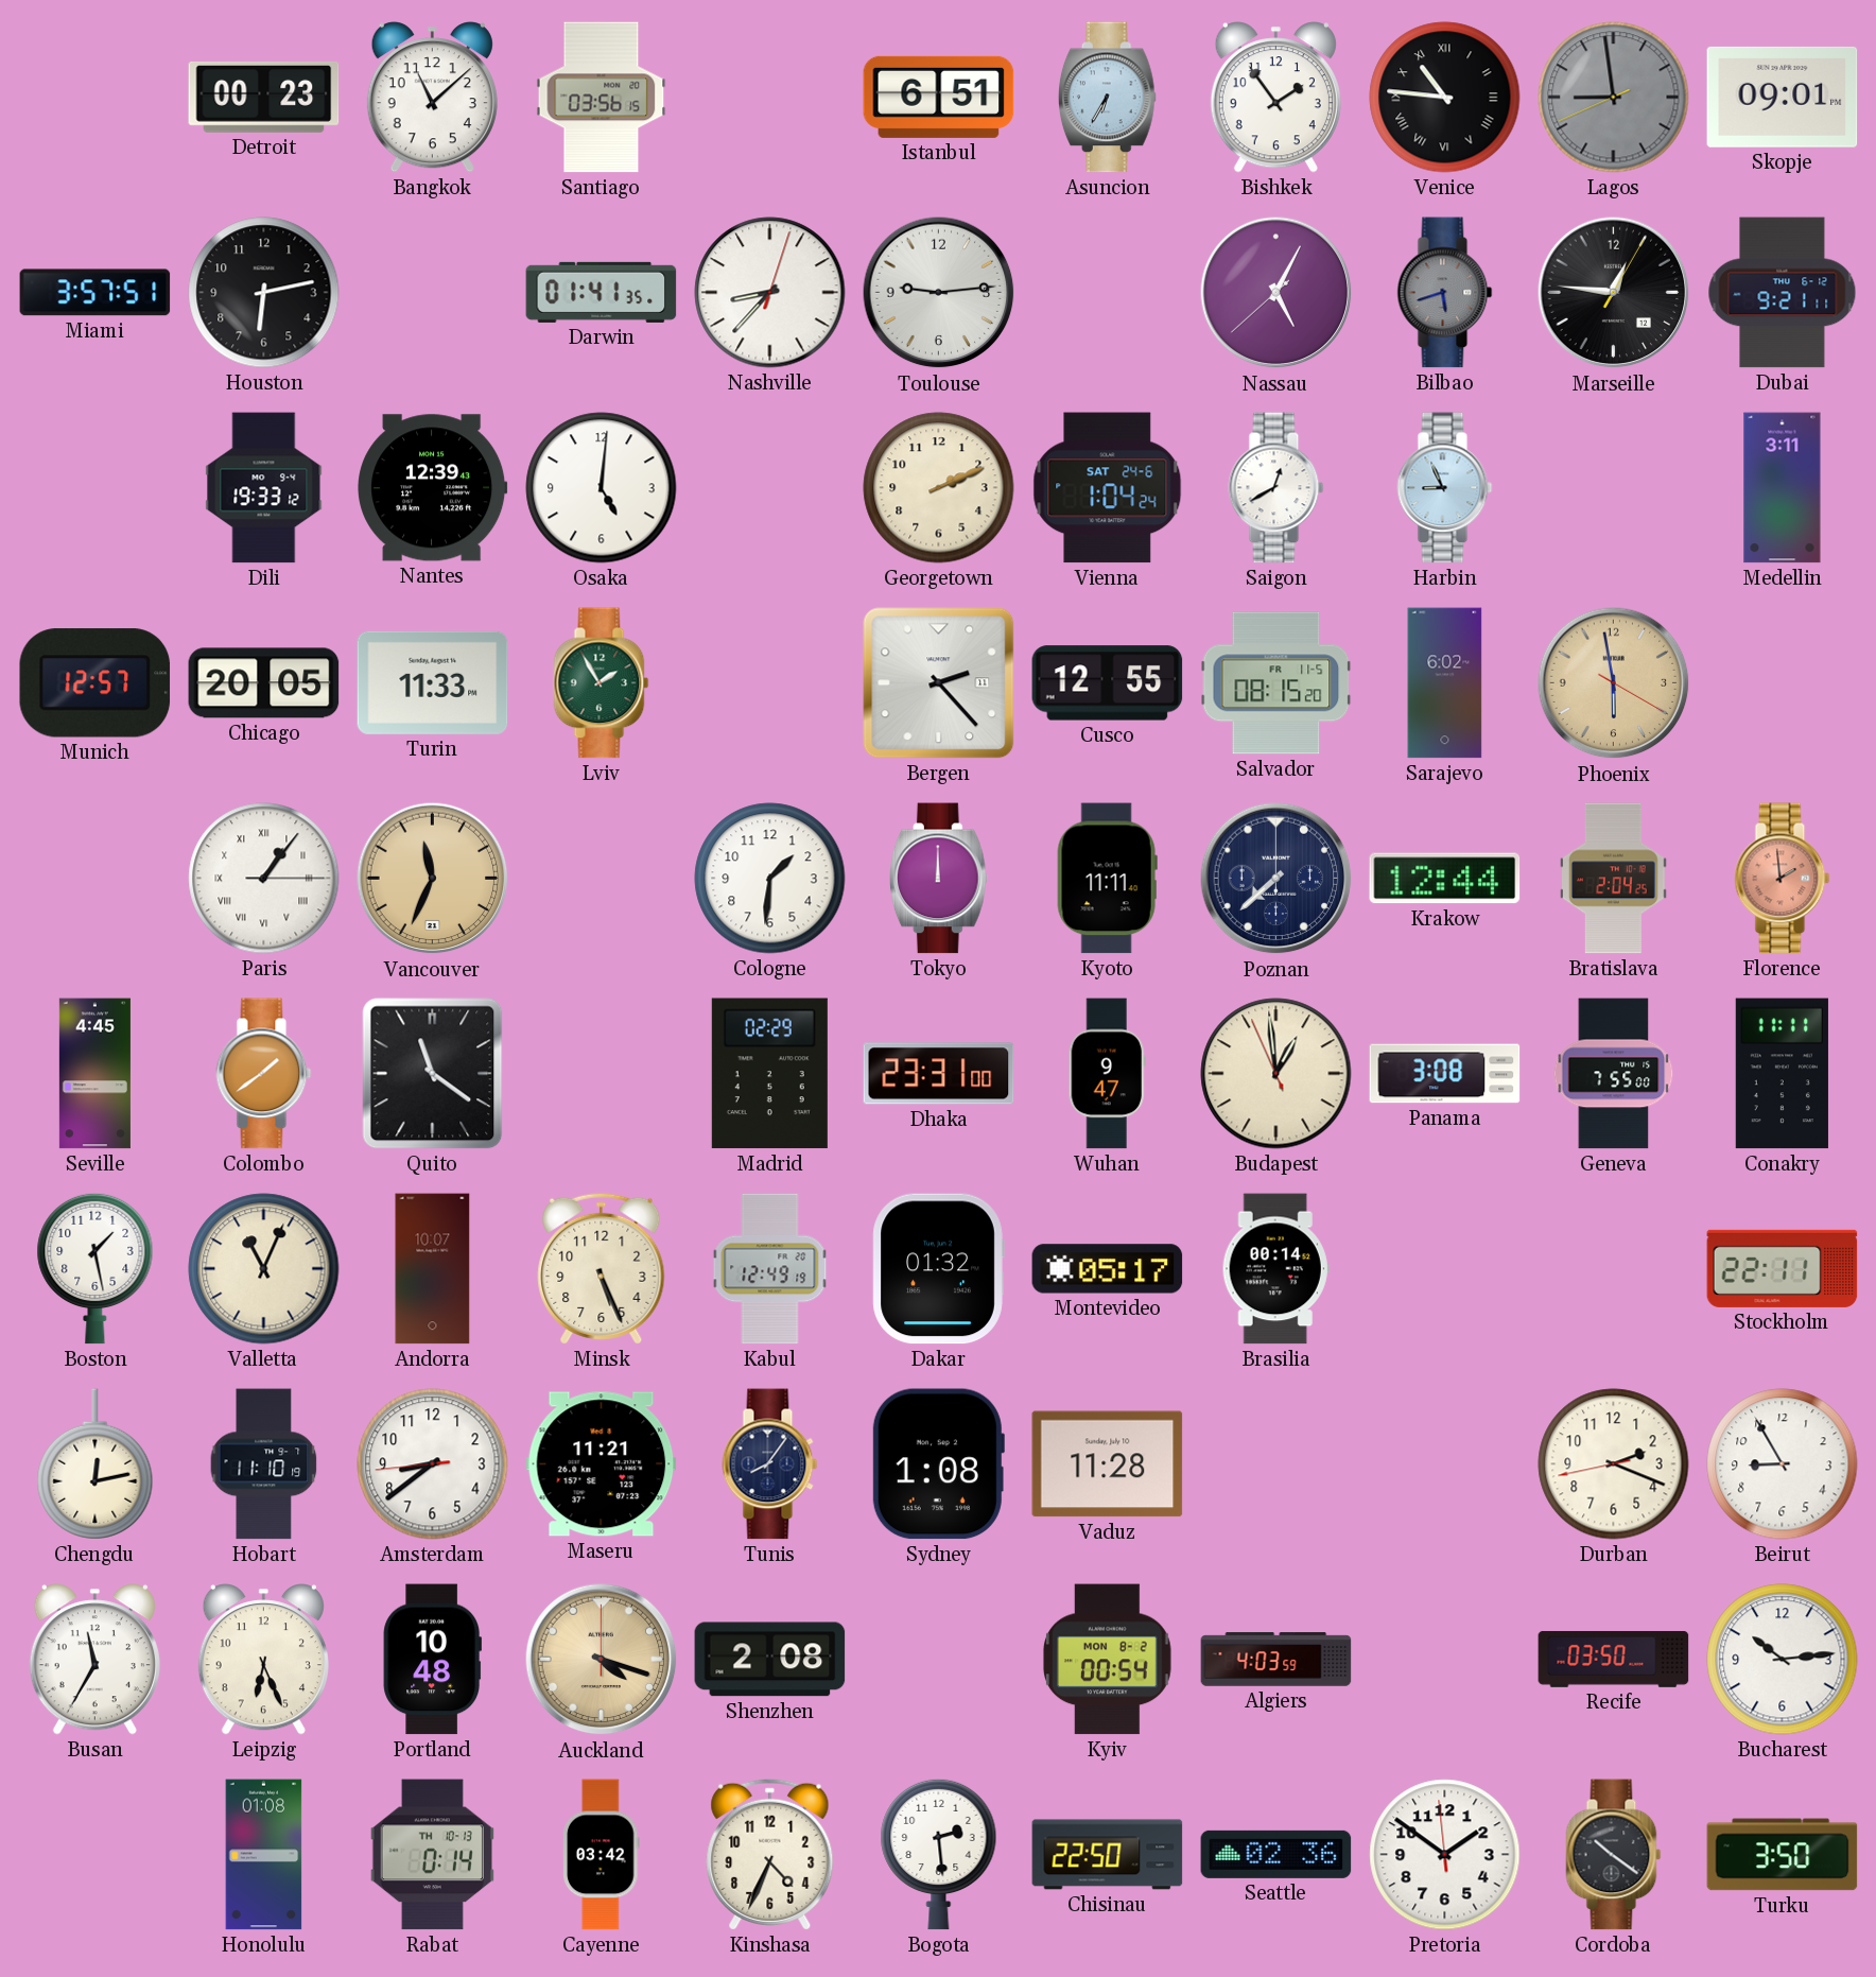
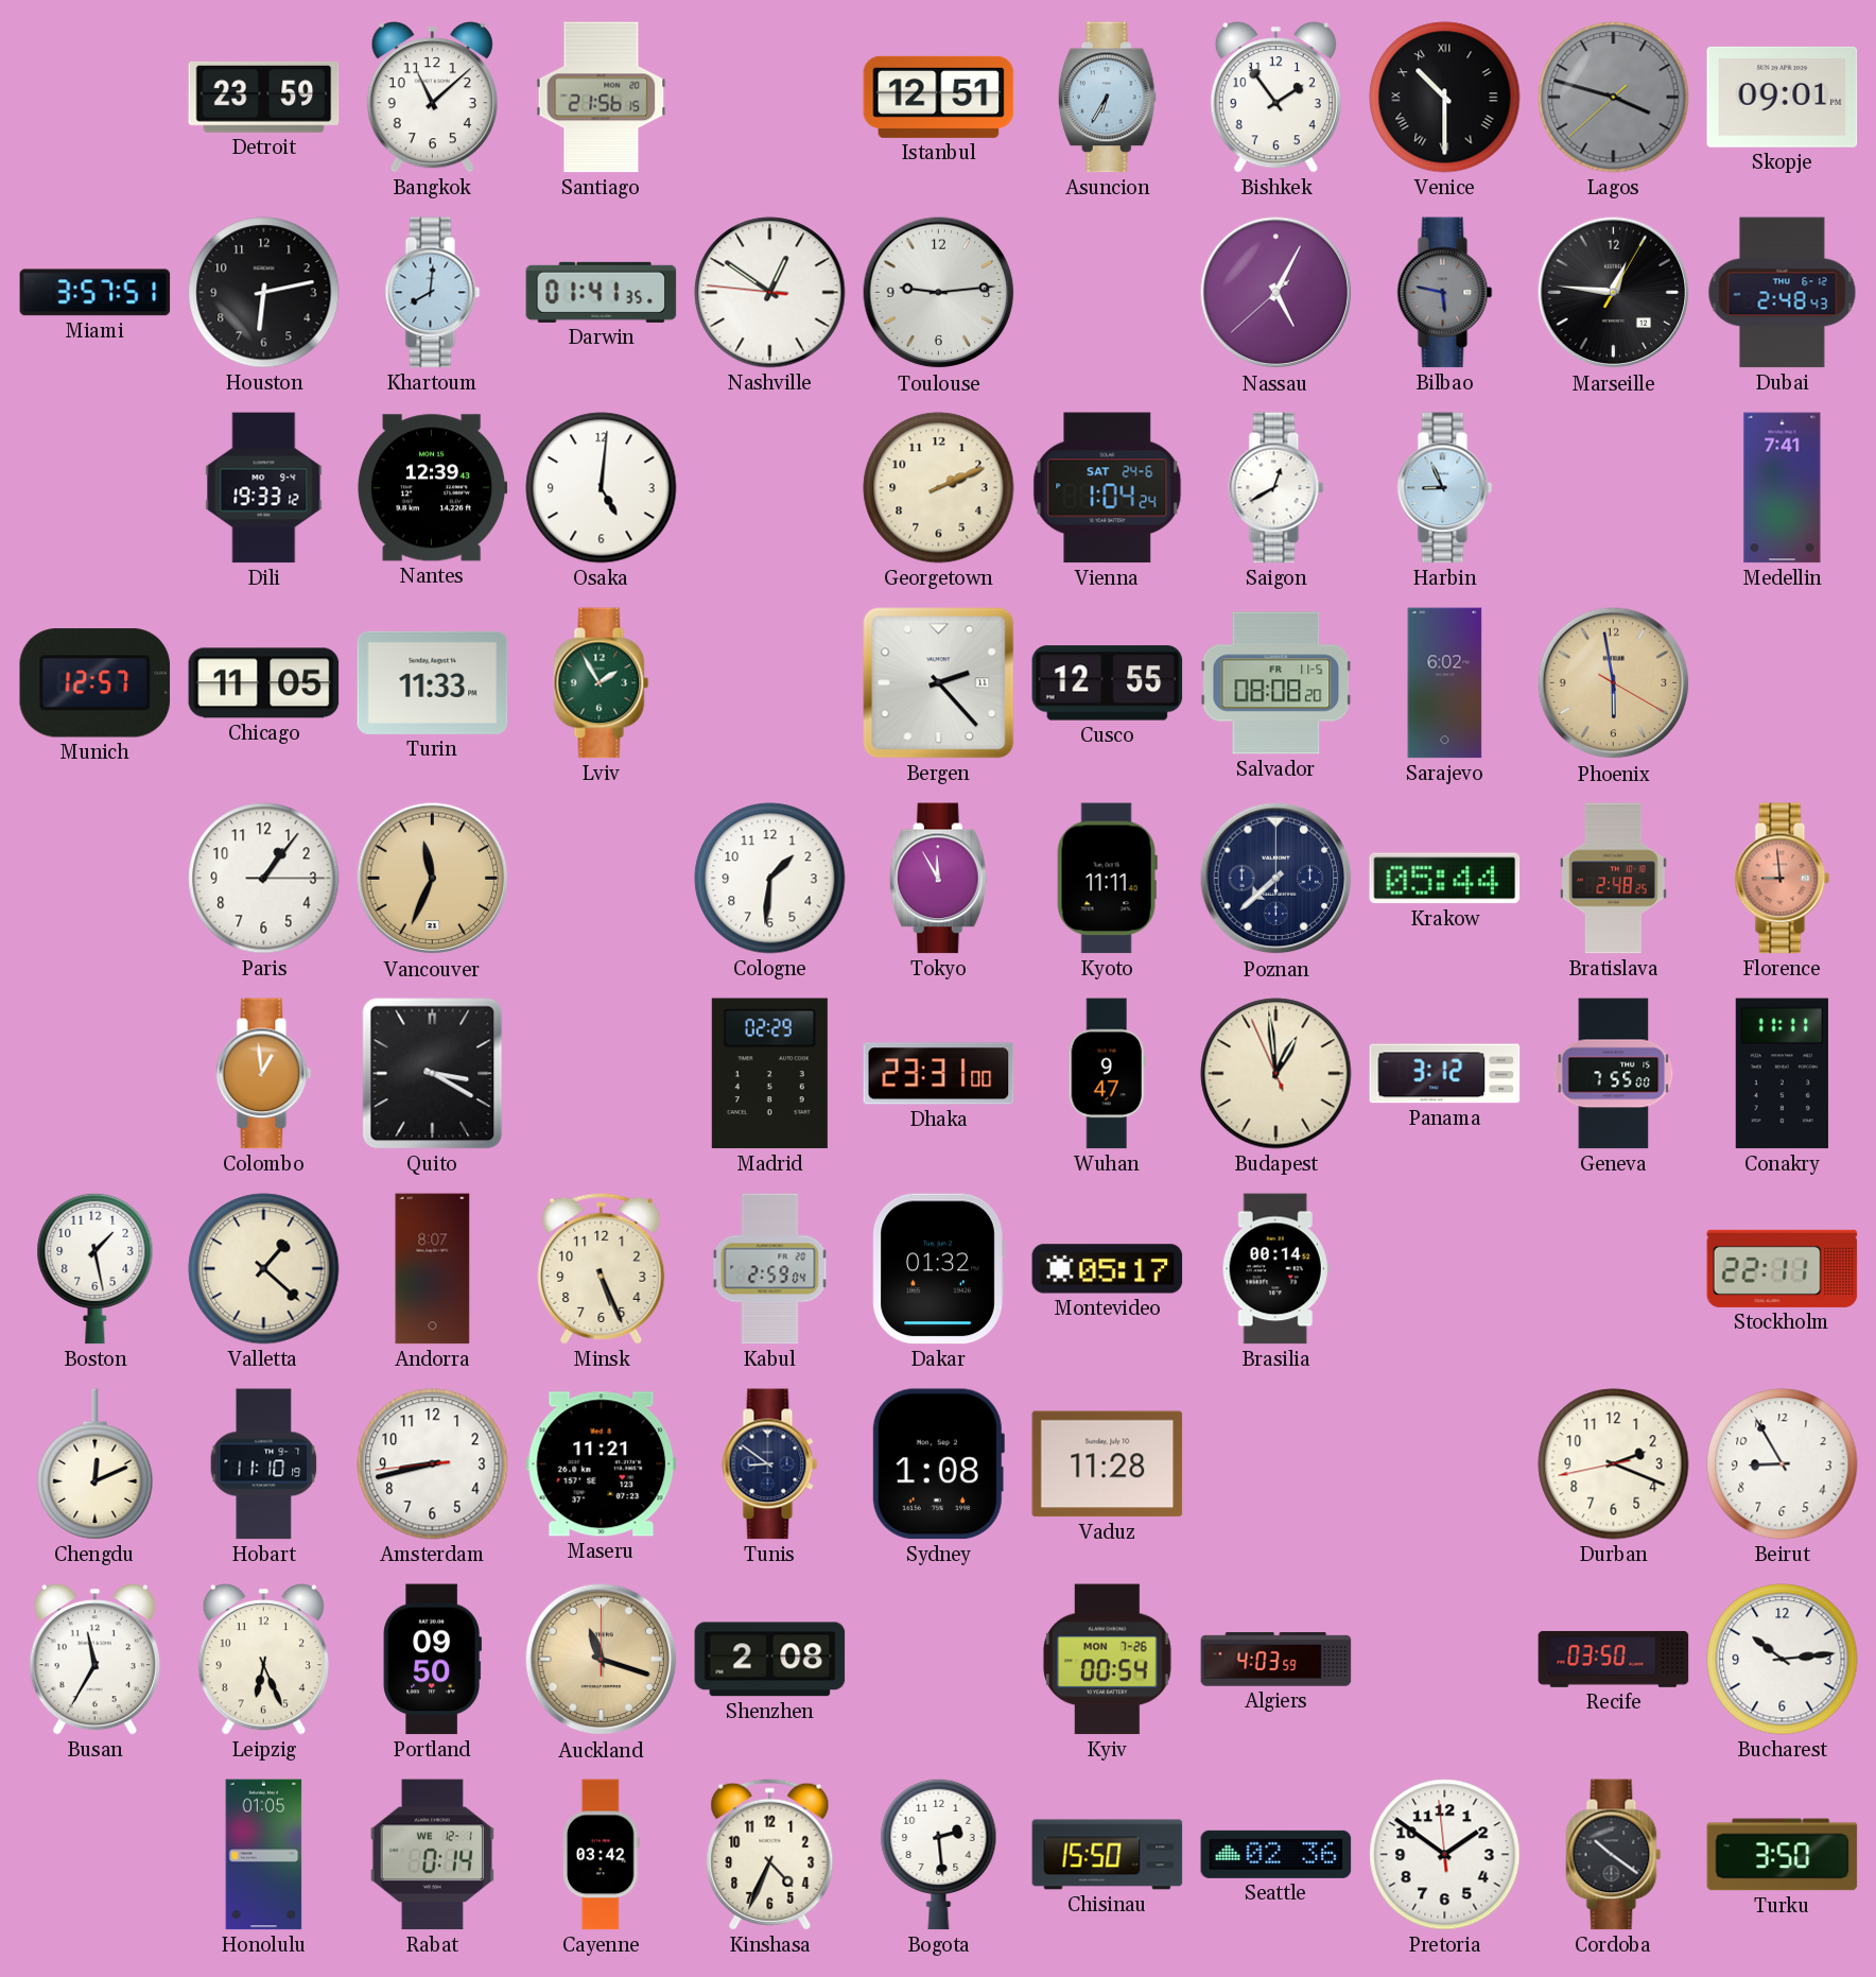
Detroit: 00:23 -> 23:59
Santiago: 03:56 -> 21:56
Istanbul: 6:51 -> 12:51
Venice: 10:46 -> 10:30
Lagos: 8:58 -> 3:47
Khartoum: none -> 8:01
Nashville: 8:37 -> 12:50
Bilbao: 5:42 -> 5:47
Dubai: 9:21 -> 2:48
Medellin: 3:11 -> 7:41
Chicago: 20:05 -> 11:05
Salvador: 08:15 -> 08:08
Paris numerals: Roman -> Arabic
Tokyo: 12:00 -> 11:55
Krakow: 12:44 -> 05:44
Bratislava: 2:04 -> 2:48
Florence: 1:59 -> 8:59
Seville: 4:45 -> none
Colombo: 1:39 -> 12:59
Quito: 11:21 -> 3:20
Panama: 3:08 -> 3:12
Valletta: 11:04 -> 1:22
Andorra: 10:07 -> 8:07
Kabul: 12:49 -> 2:59
Chengdu: 12:13 -> 12:11
Amsterdam: 8:38 -> 8:42
Tunis: 8:06 -> 8:51
Portland: 10:48 -> 09:50
Auckland: 4:18 -> 11:18
Kyiv date: MON 8-2 -> MON 7-26
Honolulu: 01:08 -> 01:05
Rabat date: TH 10-13 -> WE 12-1
Chisinau: 22:50 -> 15:50
